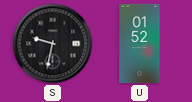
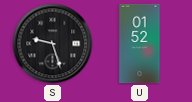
S: 9:32 -> 9:27
